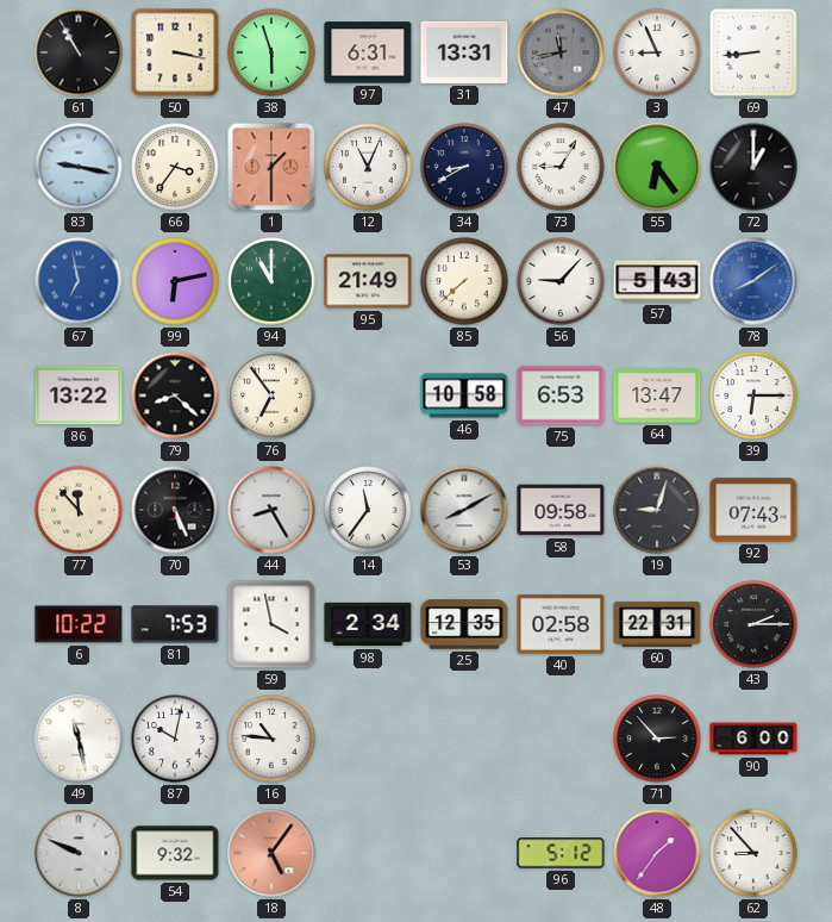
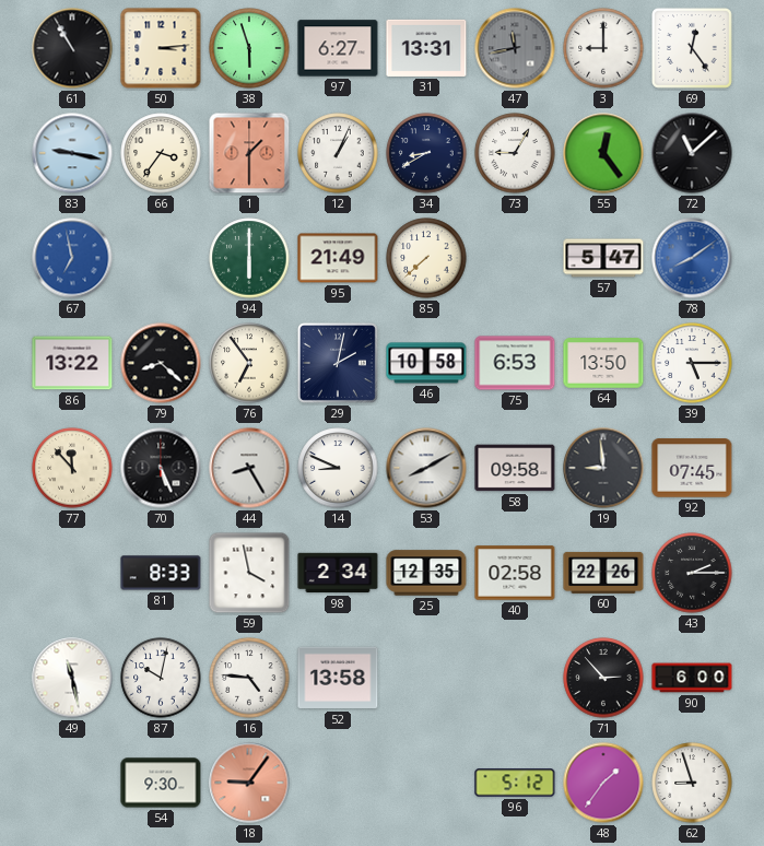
50: 3:17 -> 3:14
97: 6:31 -> 6:27
3: 8:56 -> 9:00
69: 8:44 -> 12:24
12: 11:04 -> 1:04
55: 6:24 -> 12:24
72: 1:00 -> 11:08
99: 6:13 -> none
94: 11:00 -> 6:00
56: 9:07 -> none
57: 5:43 -> 5:47
29: none -> 2:02
64: 13:47 -> 13:50
39: 6:15 -> 5:15
14: 11:36 -> 8:49
19: 9:03 -> 8:59
92: 07:43 -> 07:45
6: 10:22 -> none
81: 7:53 -> 8:33
60: 22:31 -> 22:26
16: 10:46 -> 4:46
52: none -> 13:58
8: 9:49 -> none
54: 9:32 -> 9:30
18: 5:06 -> 9:06
62: 8:53 -> 8:57
